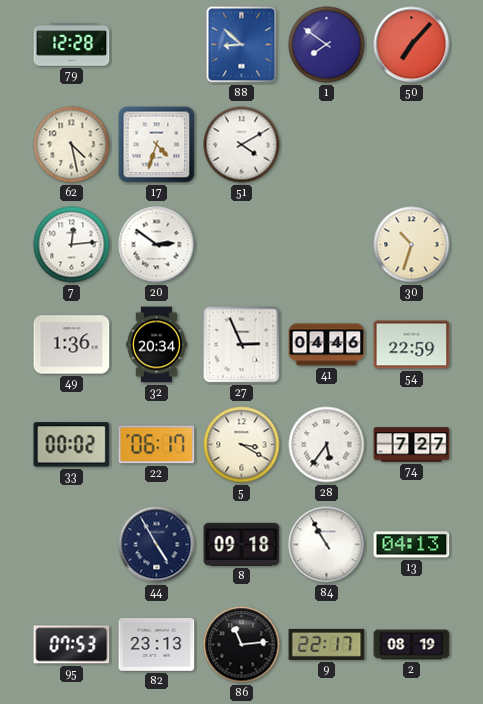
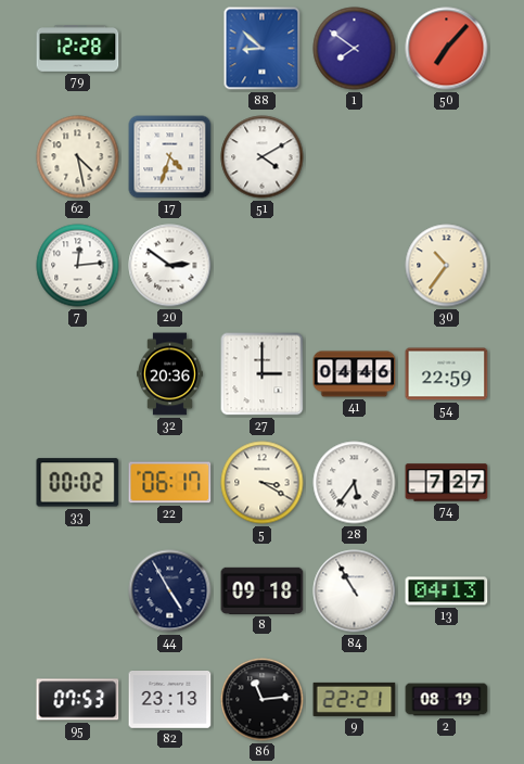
30: 10:33 -> 10:36
49: 1:36 -> none
32: 20:34 -> 20:36
27: 2:56 -> 3:00
9: 22:17 -> 22:21
